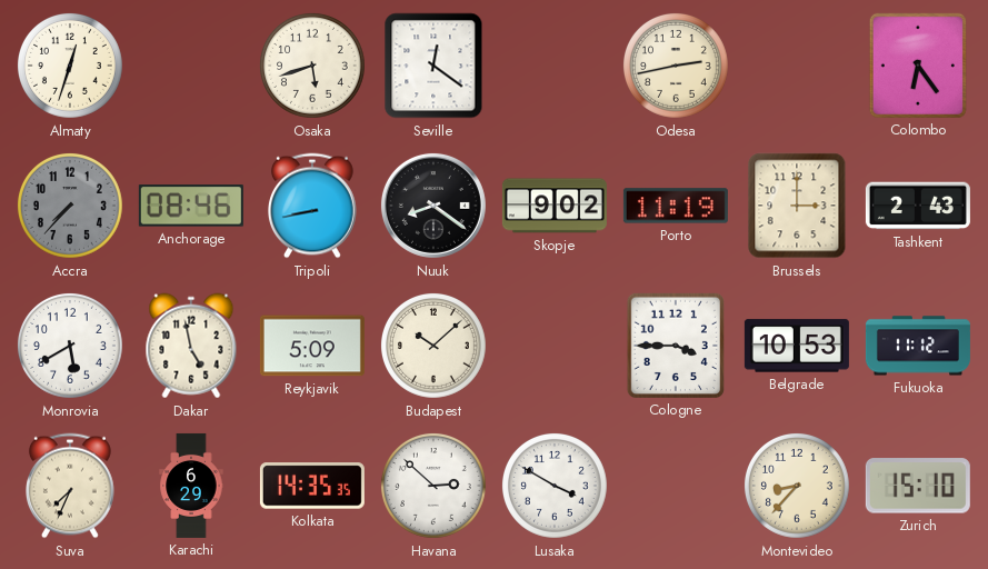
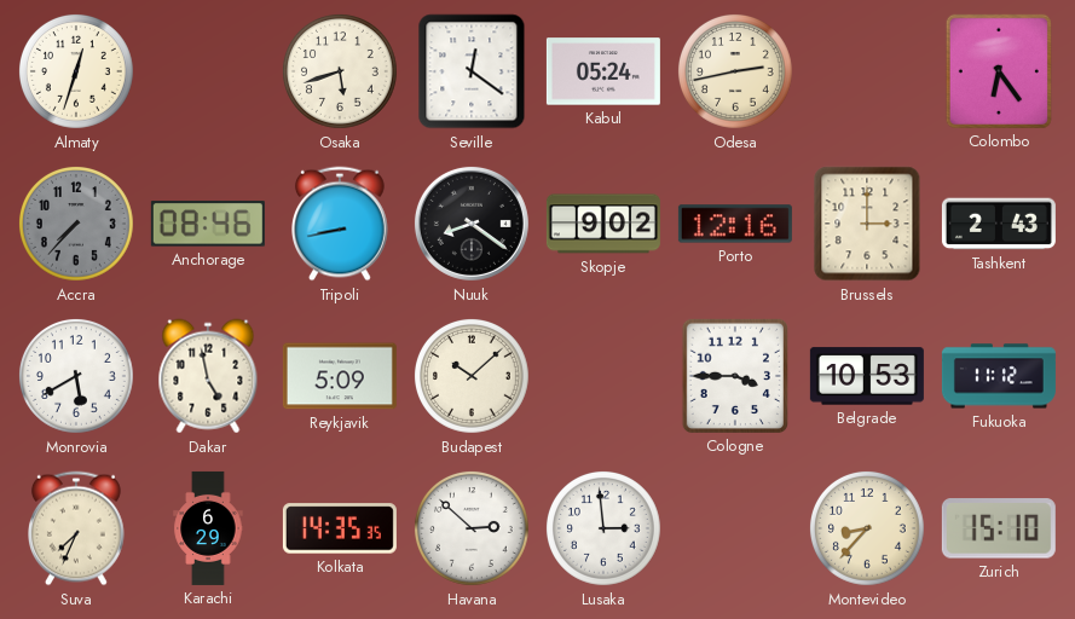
Kabul: none -> 05:24
Porto: 11:19 -> 12:16
Lusaka: 3:50 -> 2:59
